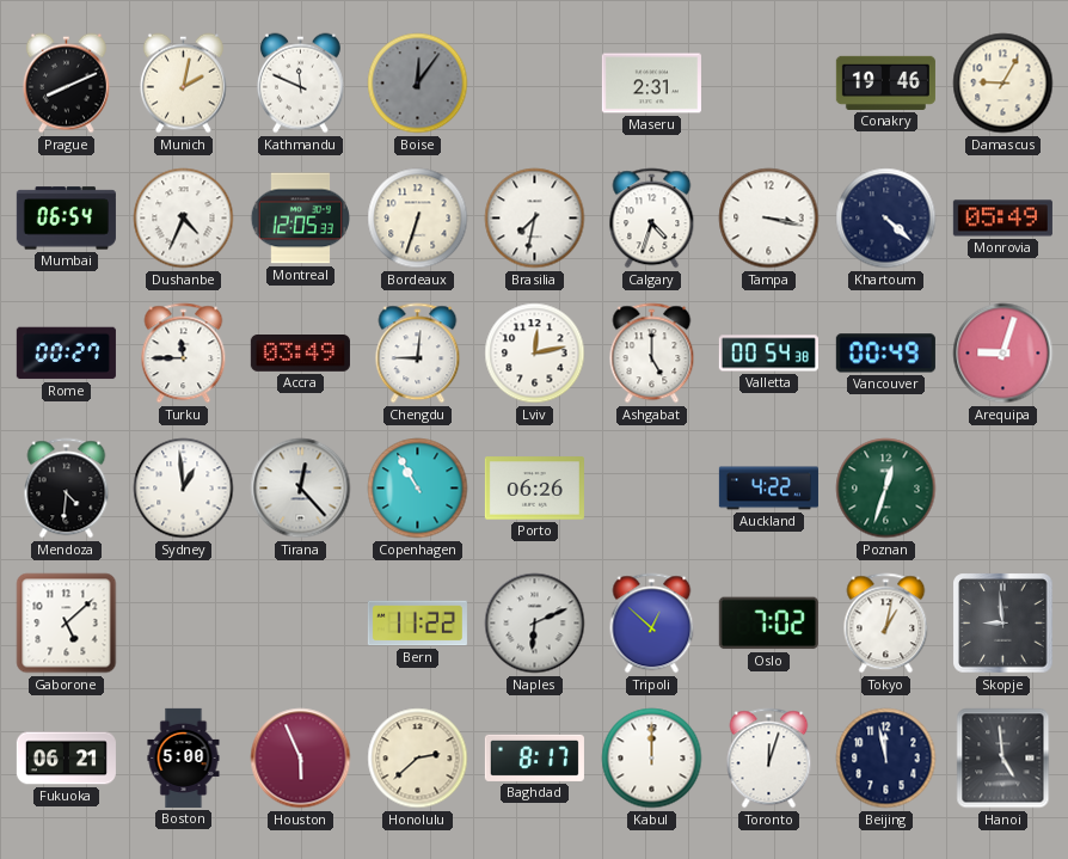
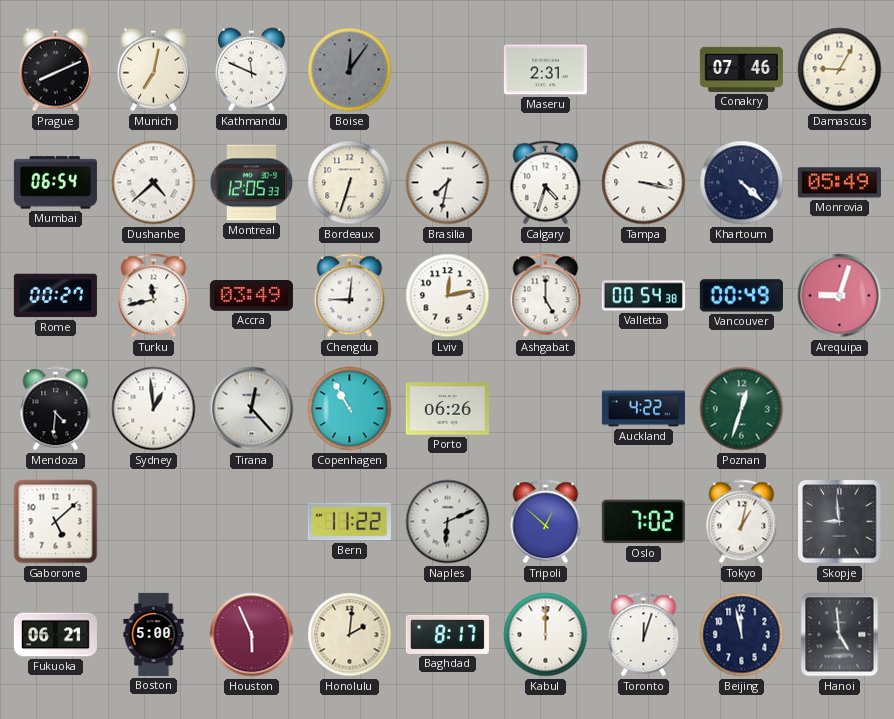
Munich: 2:02 -> 7:02
Conakry: 19:46 -> 07:46
Dushanbe: 4:34 -> 4:38
Turku: 11:45 -> 11:43
Honolulu: 2:38 -> 2:01
